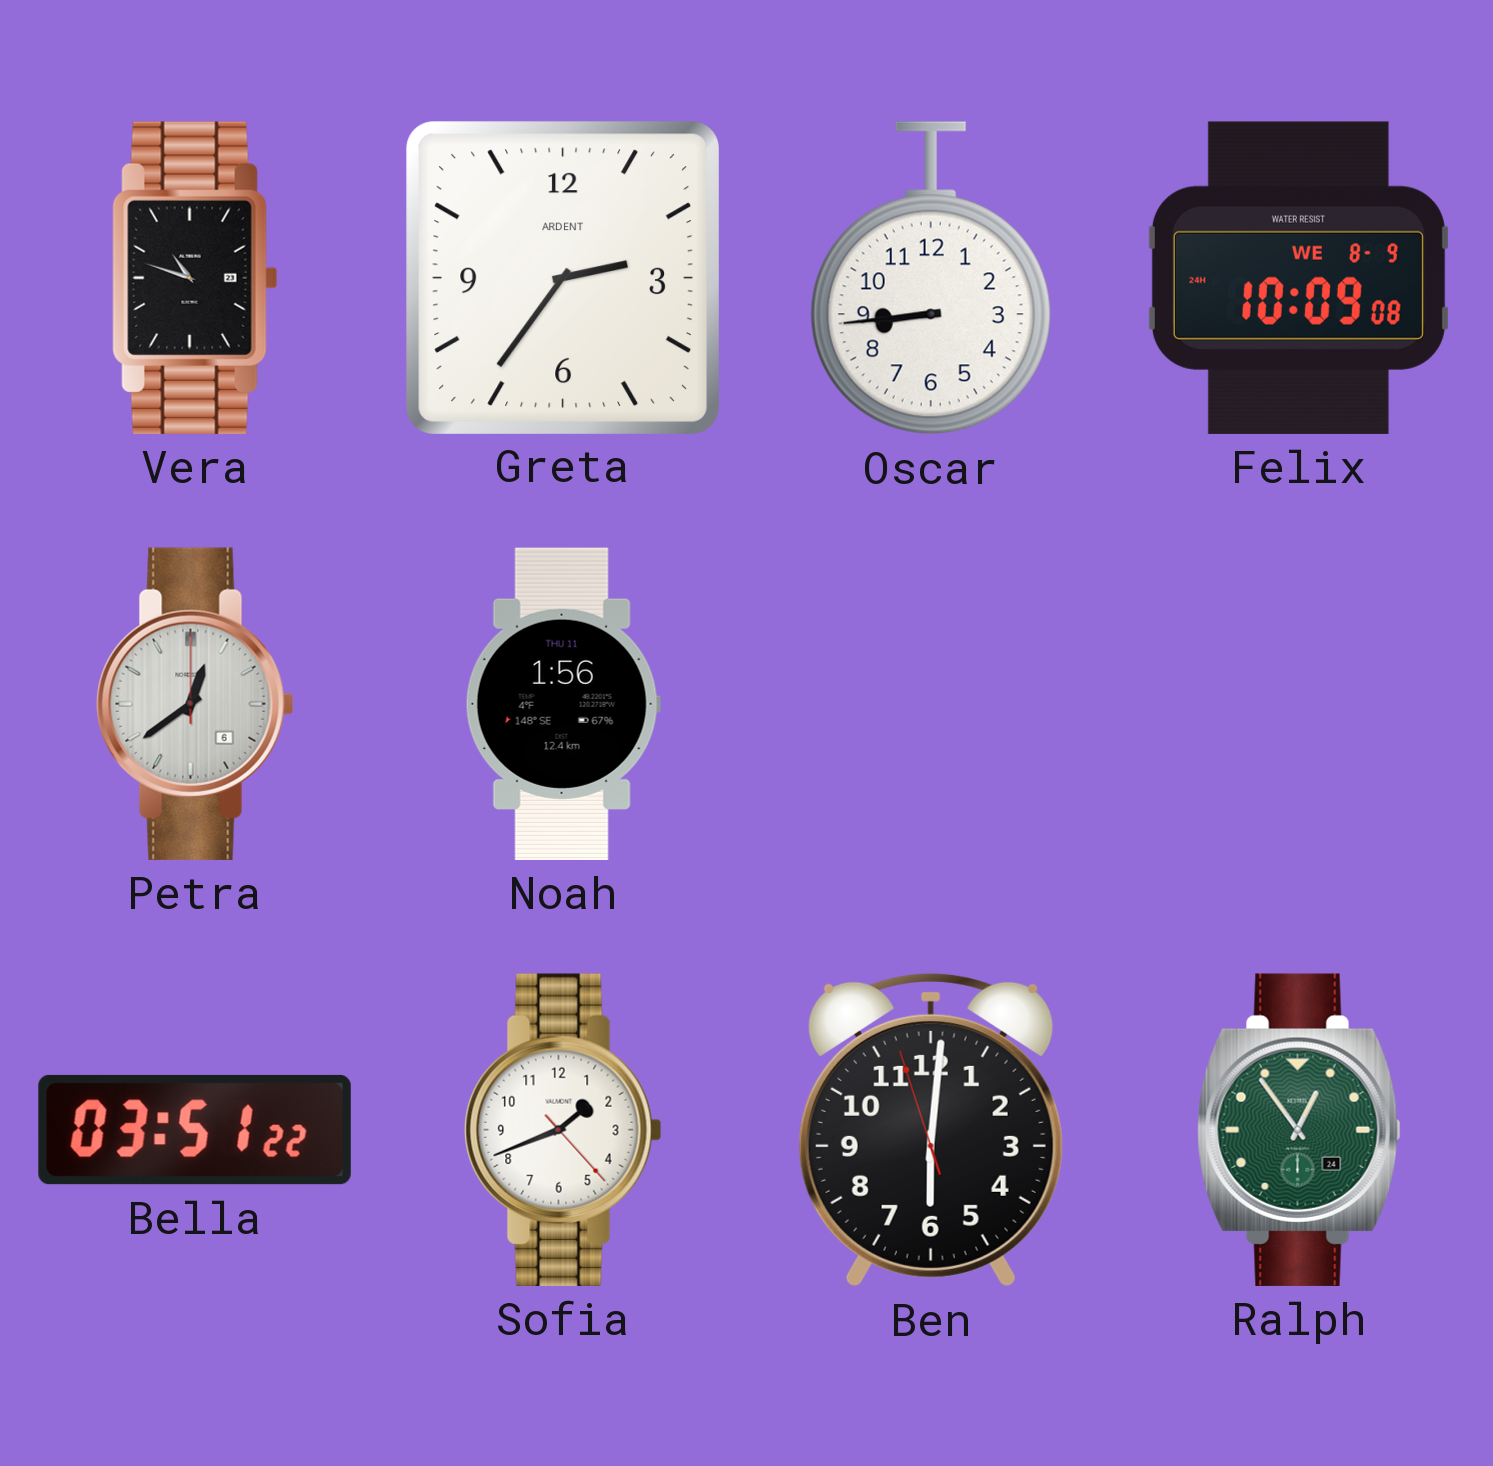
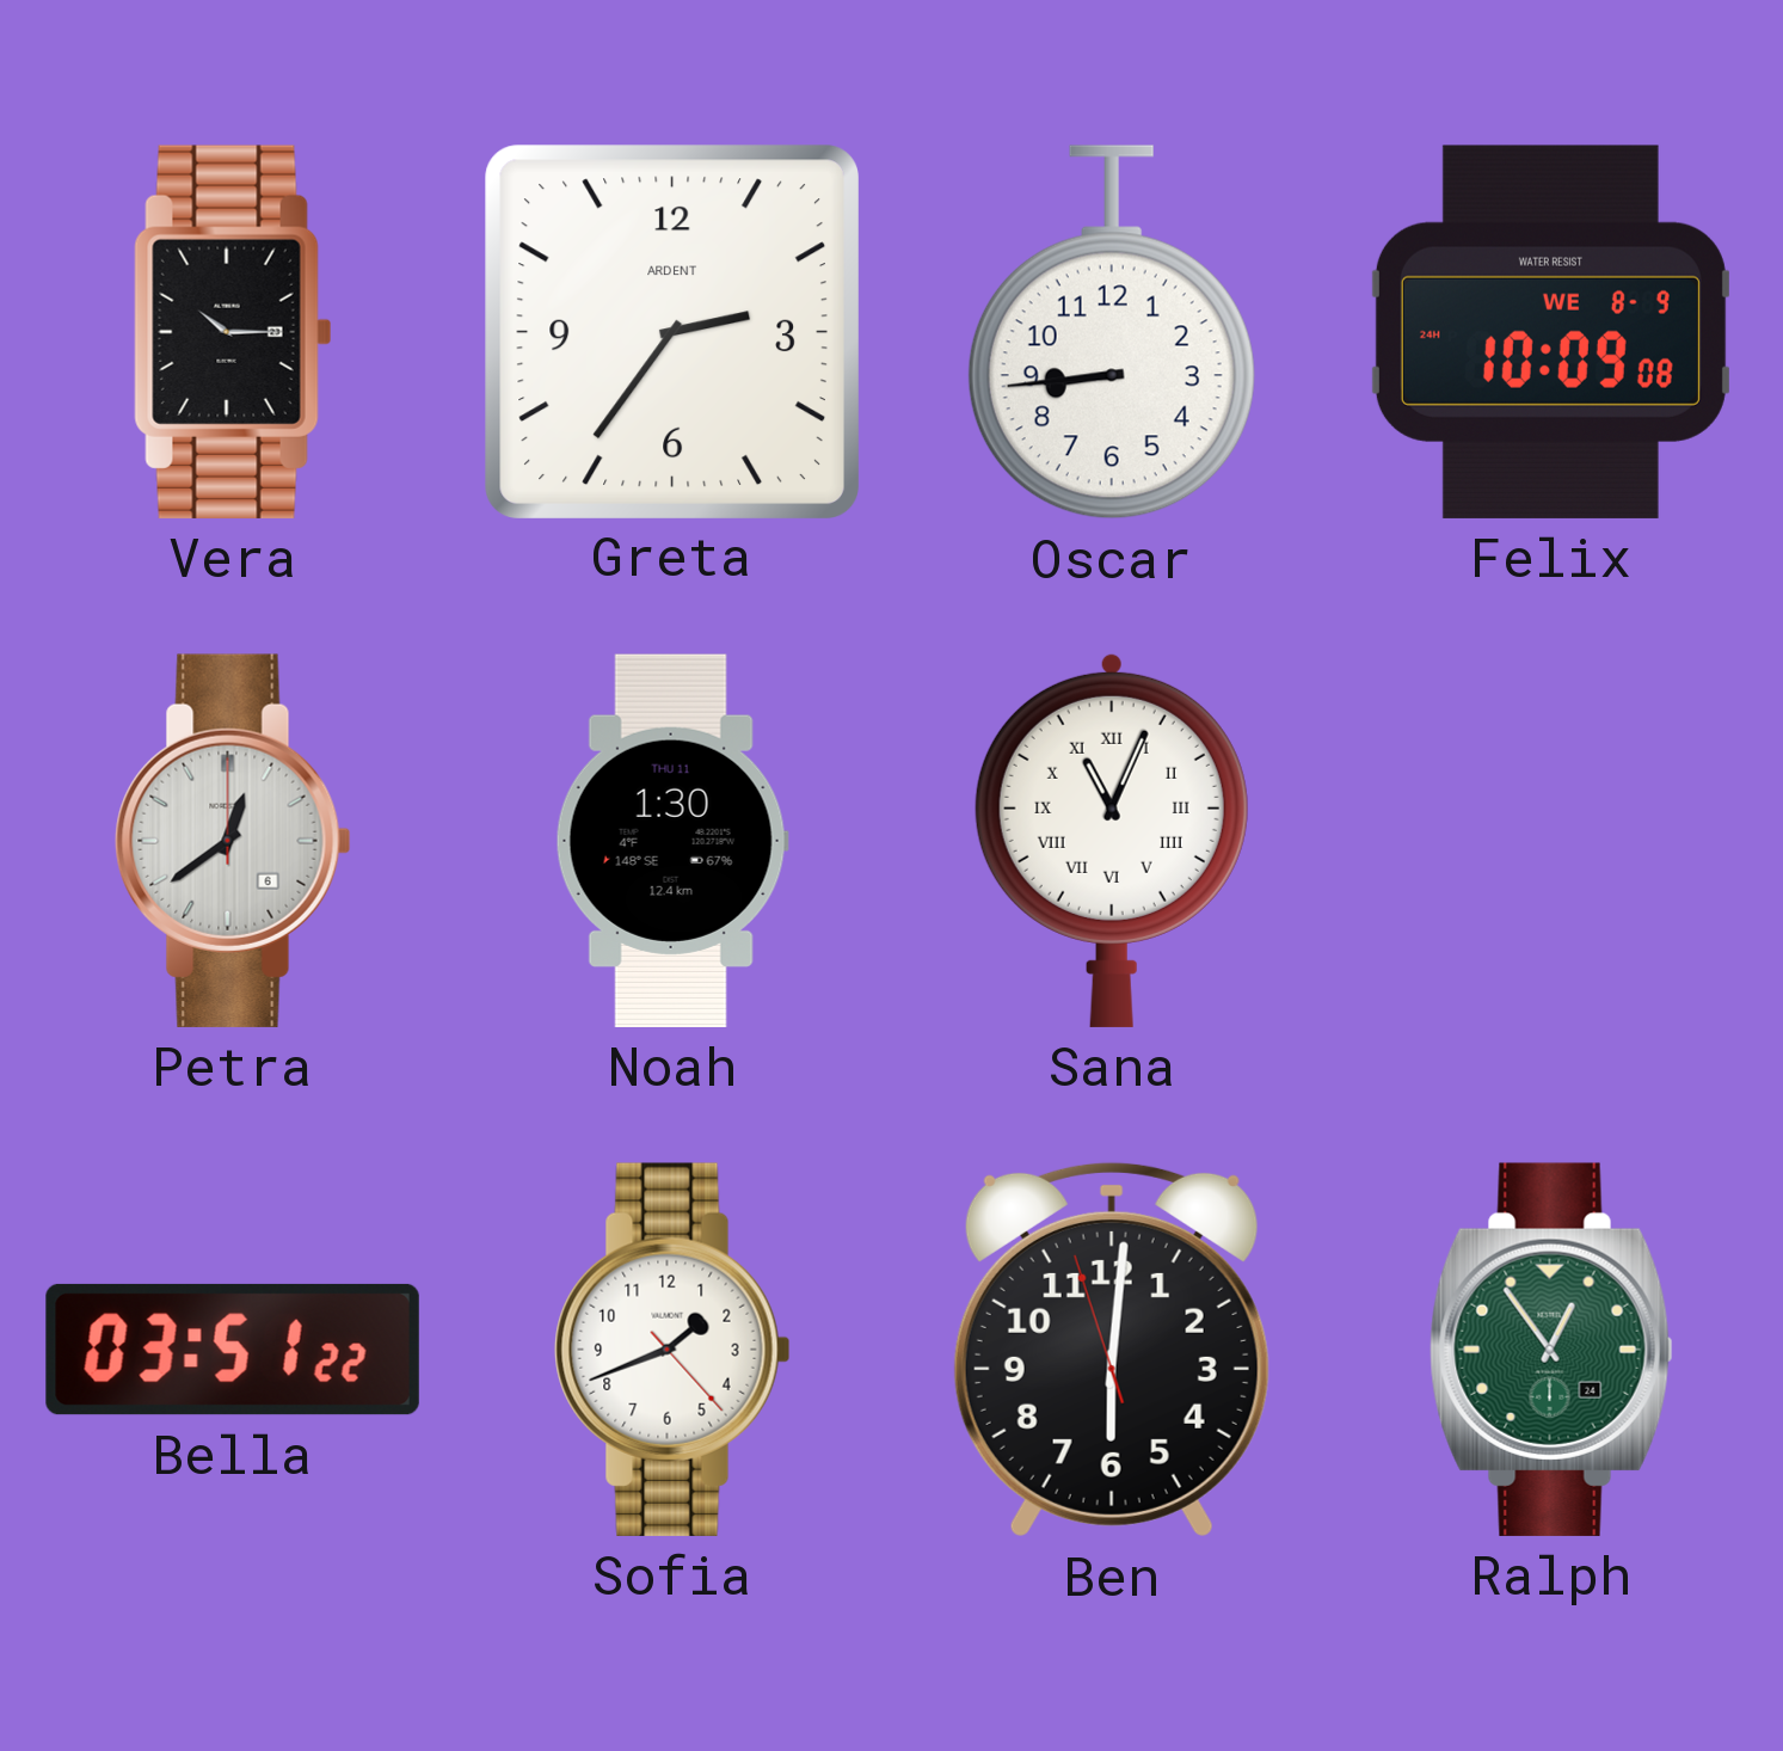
Vera: 10:48 -> 10:15
Noah: 1:56 -> 1:30
Sana: none -> 11:04
